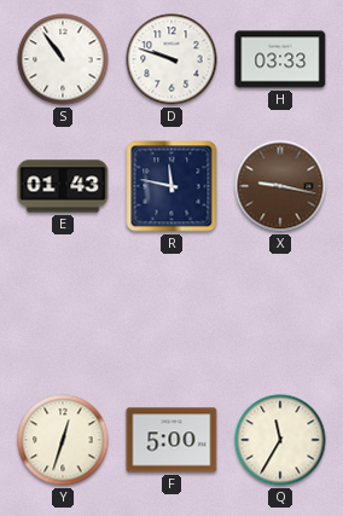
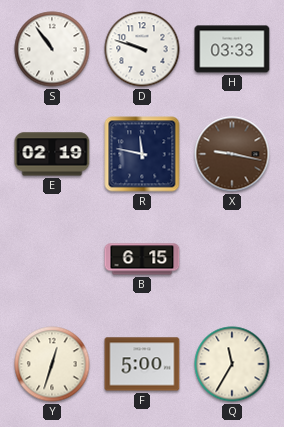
E: 01:43 -> 02:19
B: none -> 6:15
